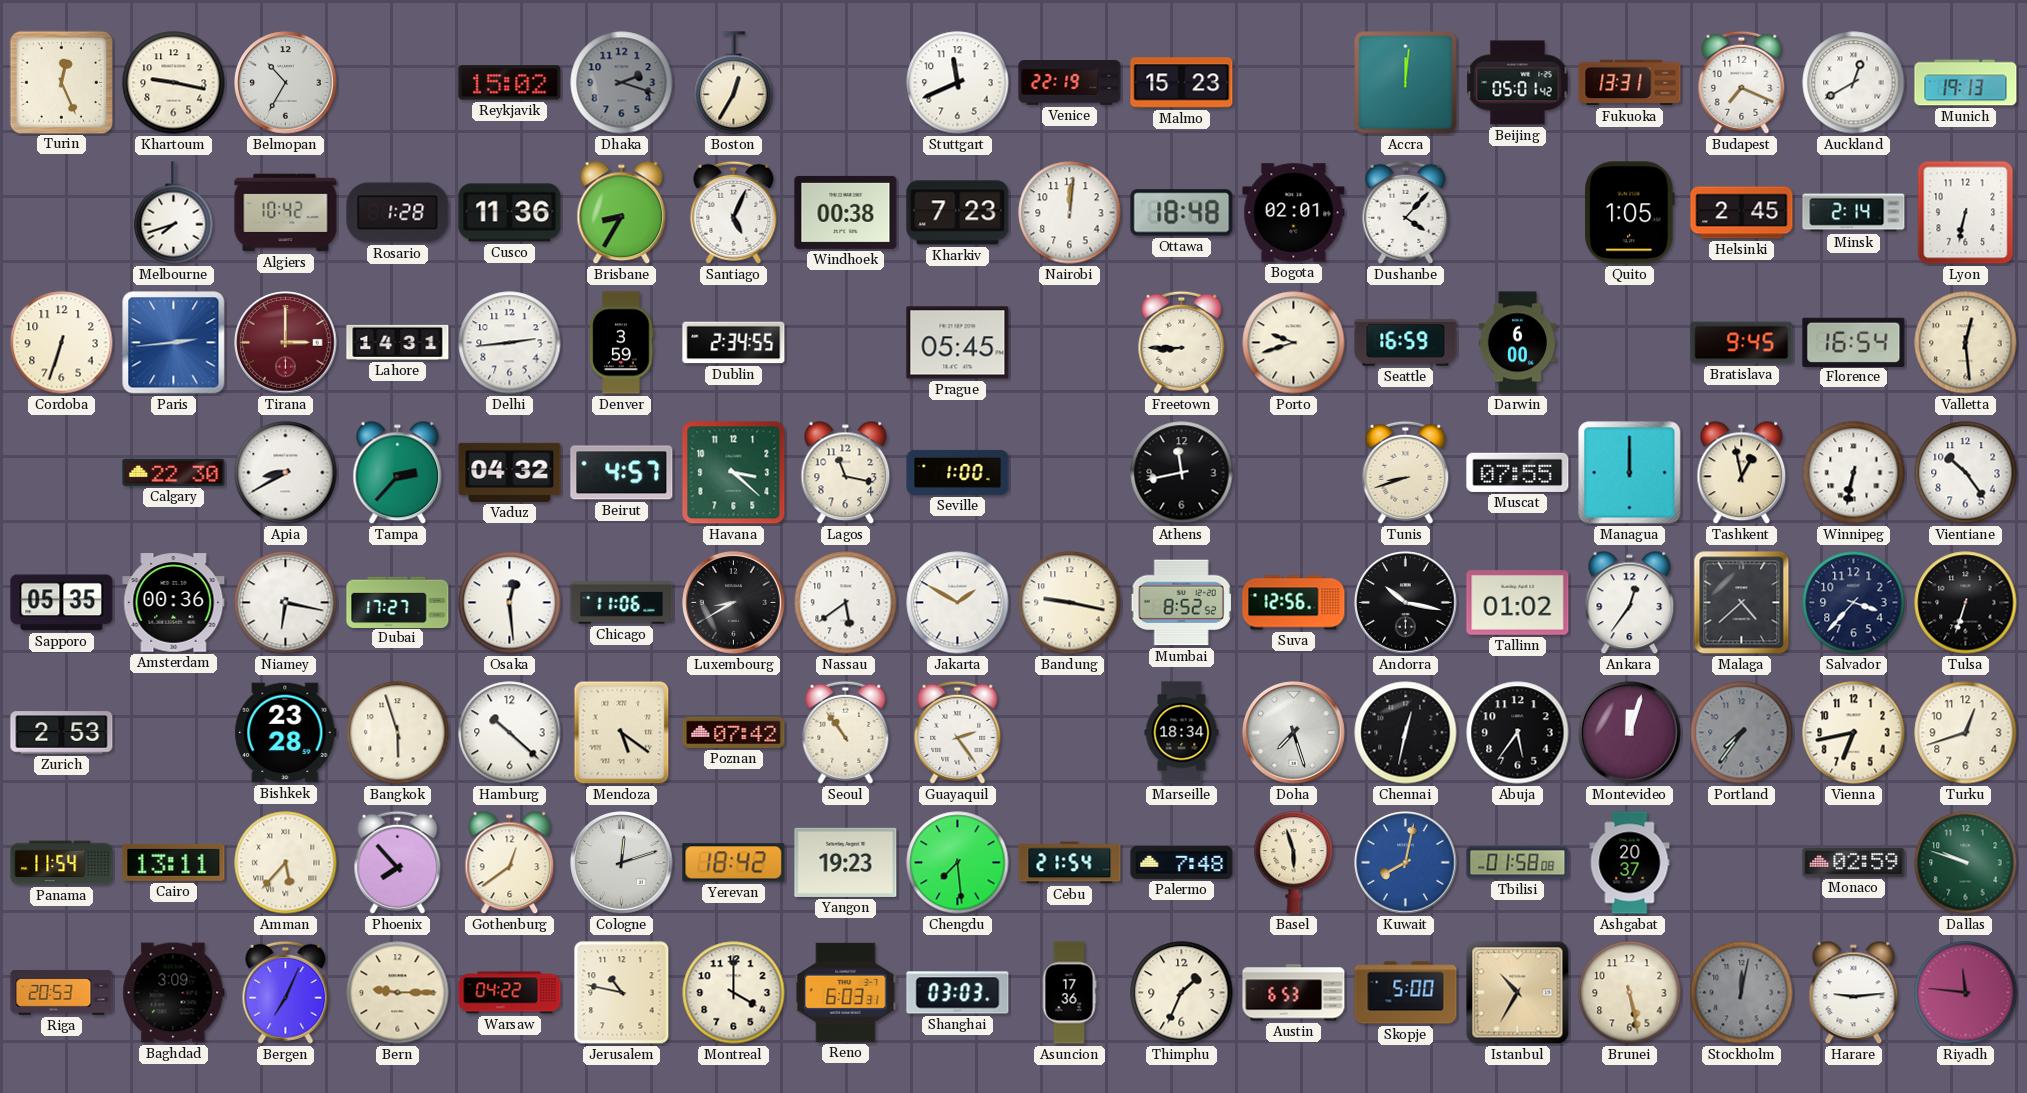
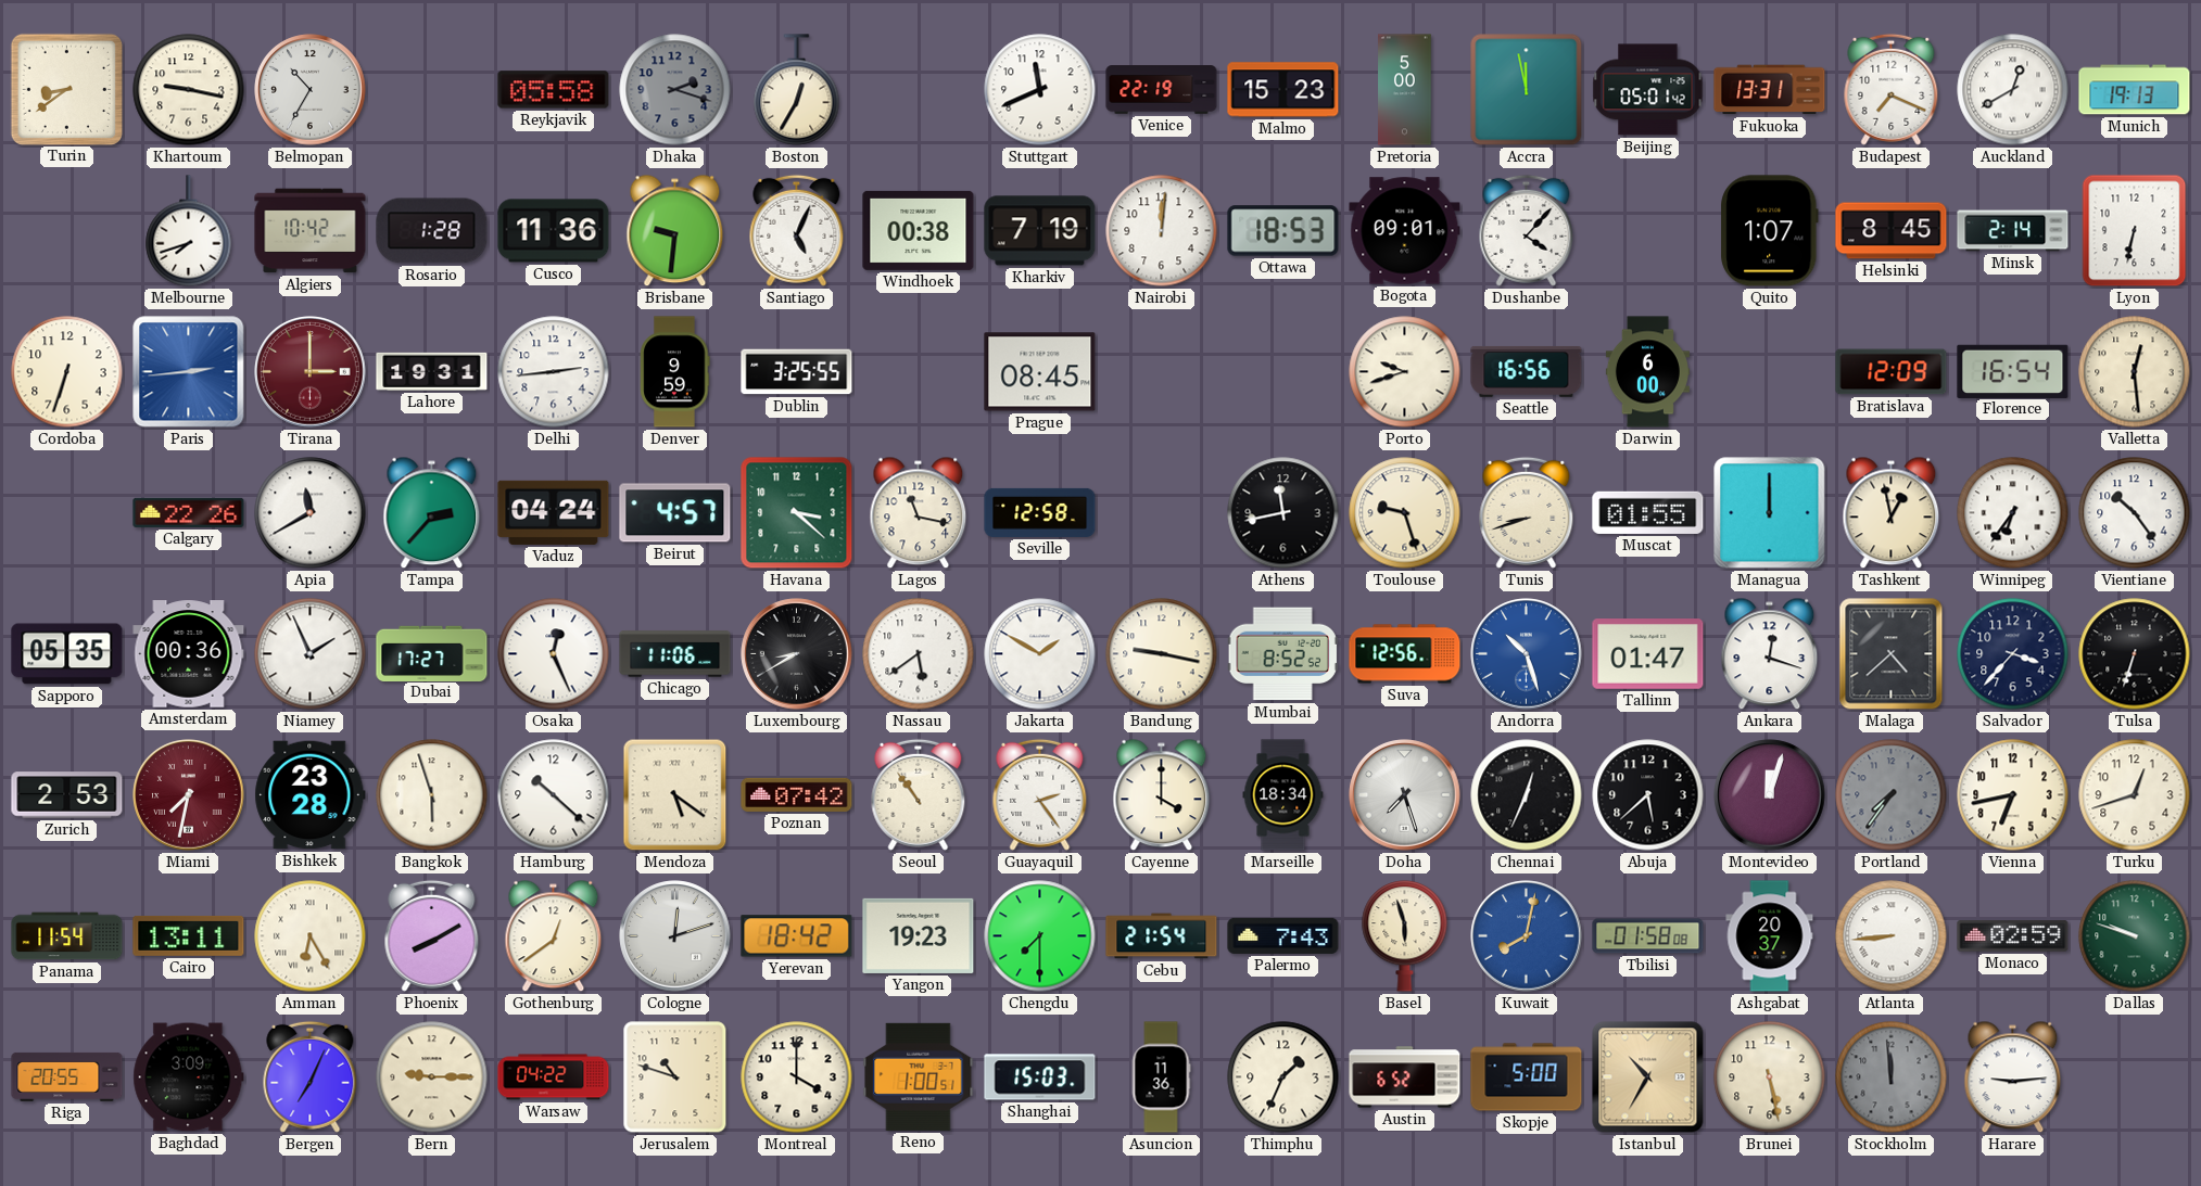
Turin: 12:26 -> 8:39
Reykjavik: 15:02 -> 05:58
Pretoria: none -> 5:00
Accra: 12:01 -> 11:58
Brisbane: 8:35 -> 9:31
Kharkiv: 7:23 -> 7:19
Ottawa: 18:48 -> 18:53
Bogota: 02:01 -> 09:01
Quito: 1:05 -> 1:07
Helsinki: 2:45 -> 8:45
Lahore: 14:31 -> 19:31
Denver: 3:59 -> 9:59
Dublin: 2:34 -> 3:25
Prague: 05:45 -> 08:45
Freetown: 8:45 -> none
Seattle: 16:59 -> 16:56
Bratislava: 9:45 -> 12:09
Calgary: 22:30 -> 22:26
Apia: 8:40 -> 11:40
Vaduz: 04:32 -> 04:24
Seville: 1:00 -> 12:58
Toulouse: none -> 9:27
Muscat: 07:55 -> 01:55
Winnipeg: 6:32 -> 6:36
Niamey: 6:17 -> 1:56
Osaka: 12:29 -> 12:26
Andorra: 10:17 -> 10:27
Andorra dial: black -> blue
Tallinn: 01:02 -> 01:47
Ankara: 12:36 -> 12:18
Miami: none -> 7:32
Cayenne: none -> 4:00
Chennai: 12:32 -> 12:34
Abuja: 5:36 -> 5:38
Amman: 5:37 -> 6:25
Phoenix: 7:53 -> 8:10
Chengdu: 7:29 -> 7:30
Palermo: 7:48 -> 7:43
Atlanta: none -> 8:44
Riga: 20:53 -> 20:55
Jerusalem: 10:47 -> 10:48
Reno: 6:03 -> 1:00
Shanghai: 03:03 -> 15:03
Asuncion: 17:36 -> 11:36
Austin: 6:53 -> 6:52
Stockholm: 12:02 -> 11:59
Riyadh: 11:46 -> none
